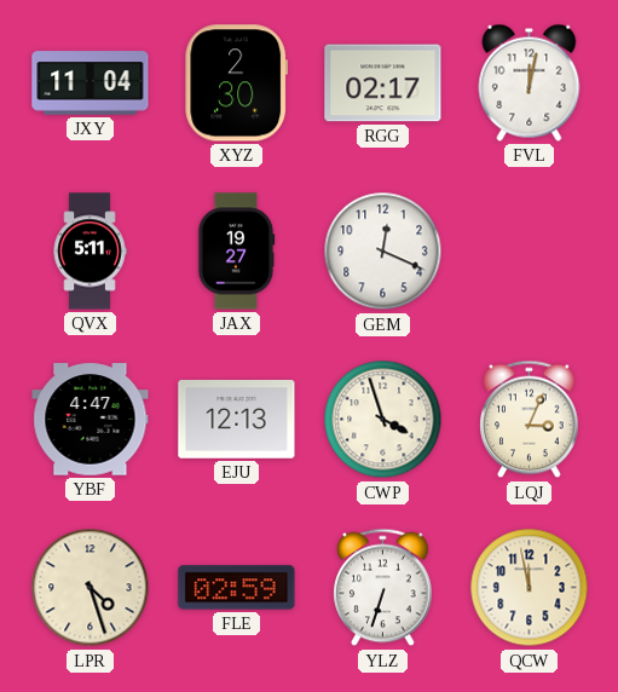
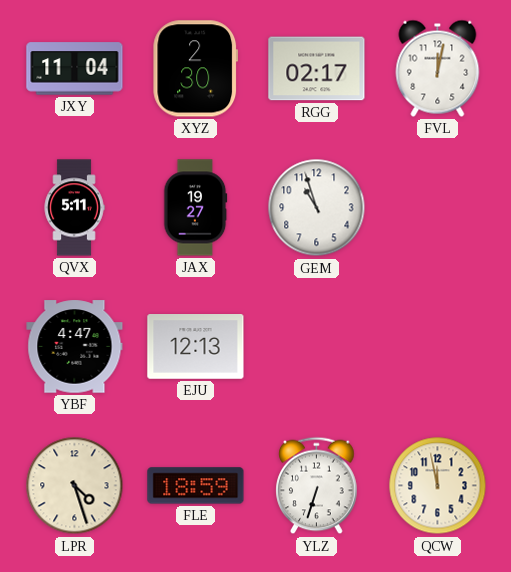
GEM: 12:19 -> 10:57
CWP: 3:57 -> none
LQJ: 3:04 -> none
FLE: 02:59 -> 18:59
